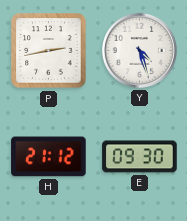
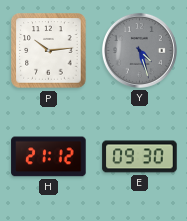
P: 2:43 -> 10:14
Y dial: white -> grey
